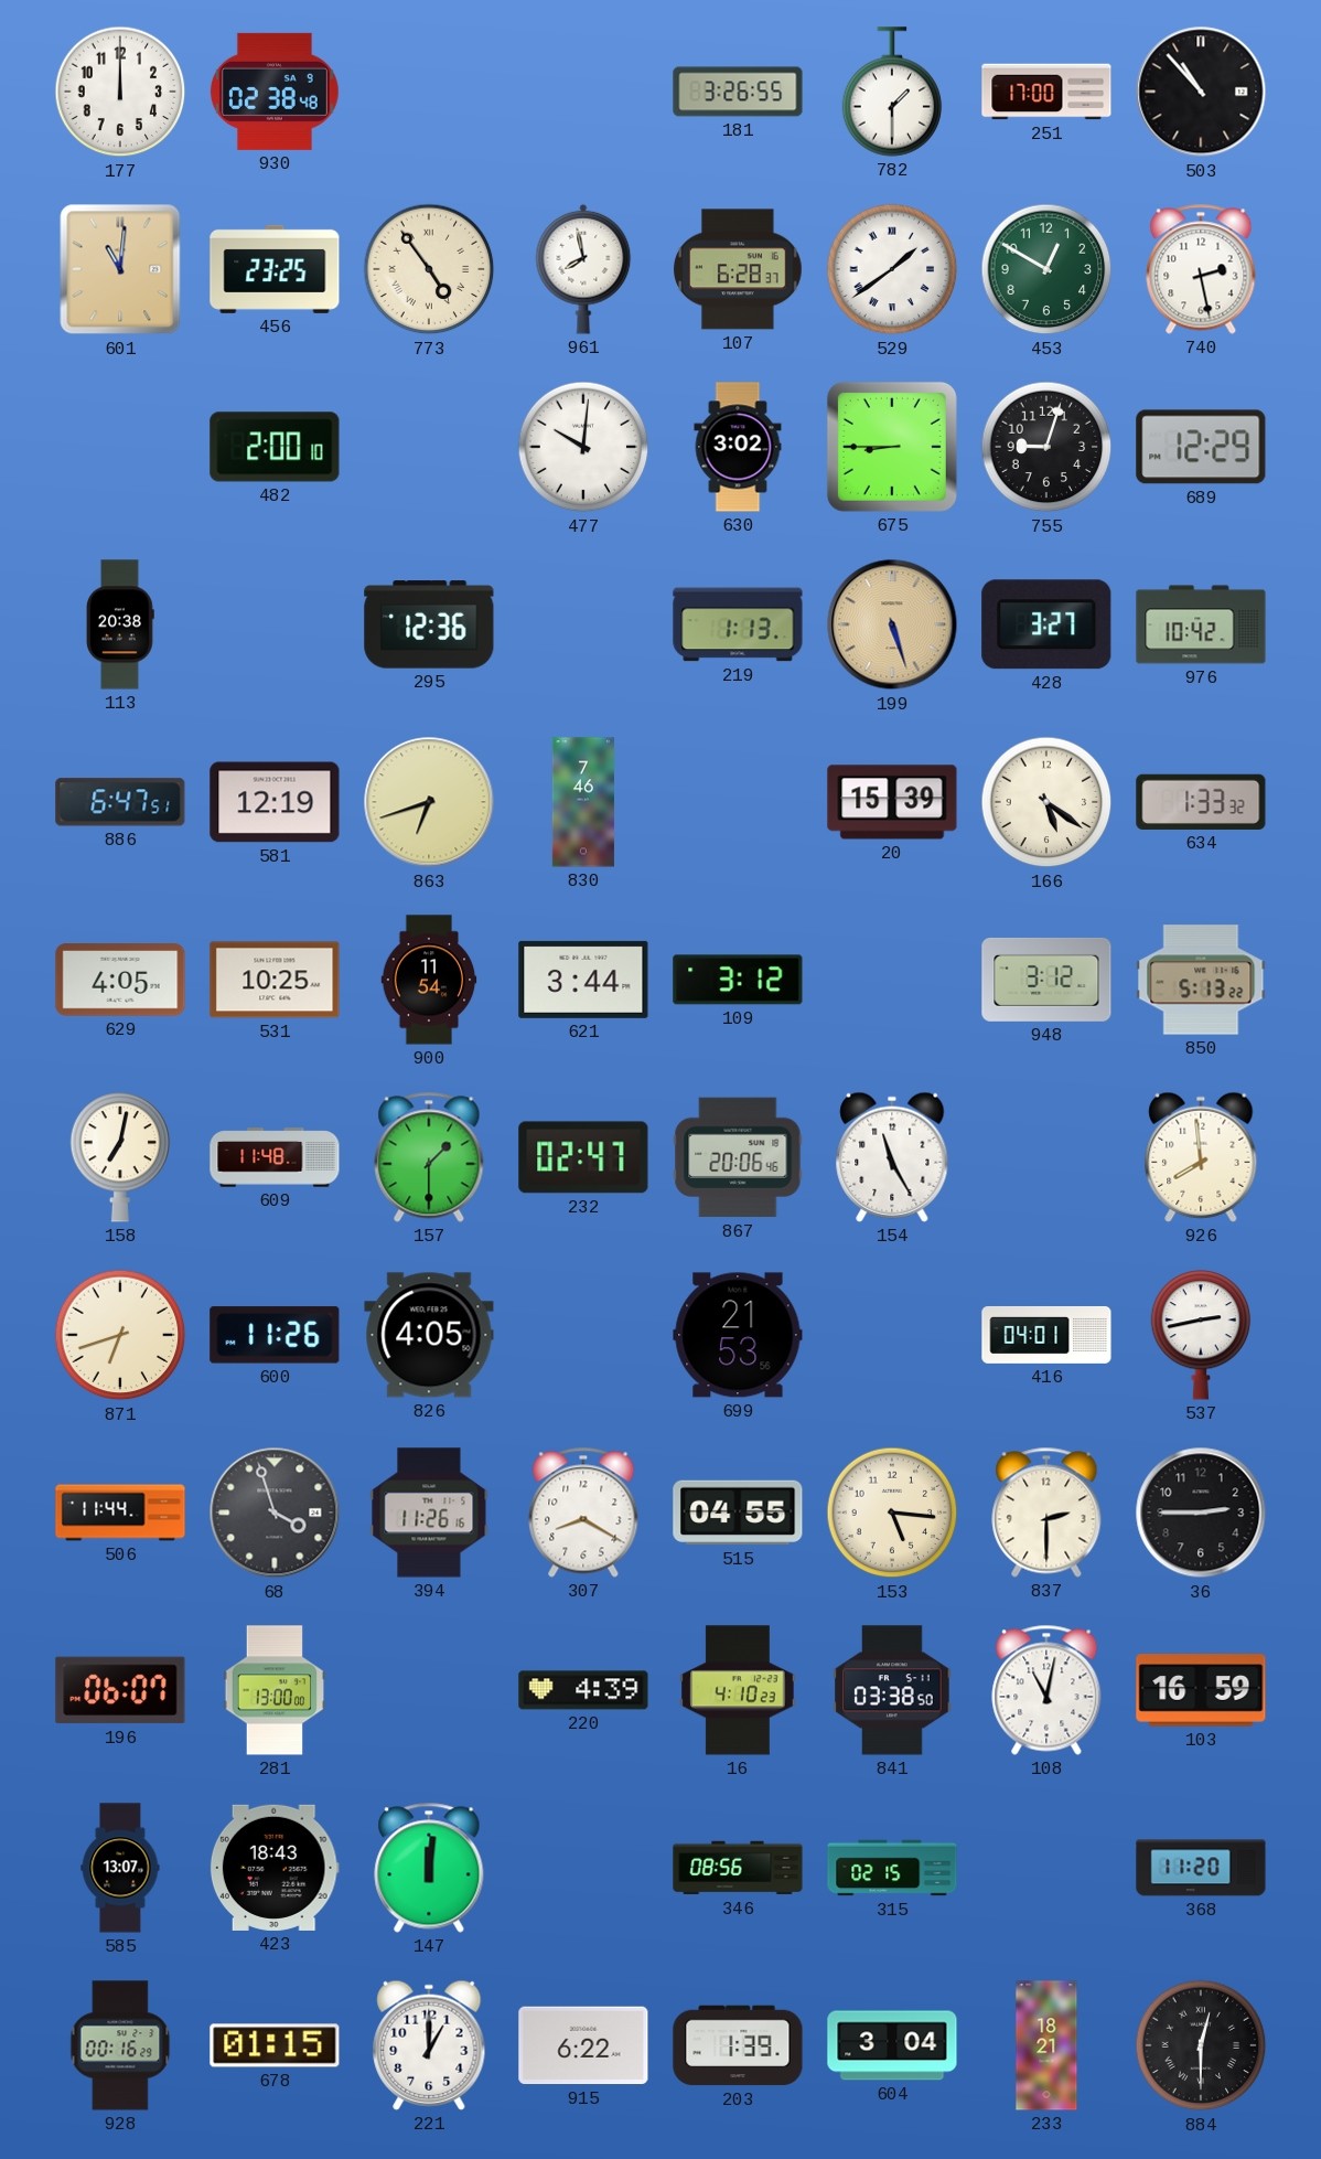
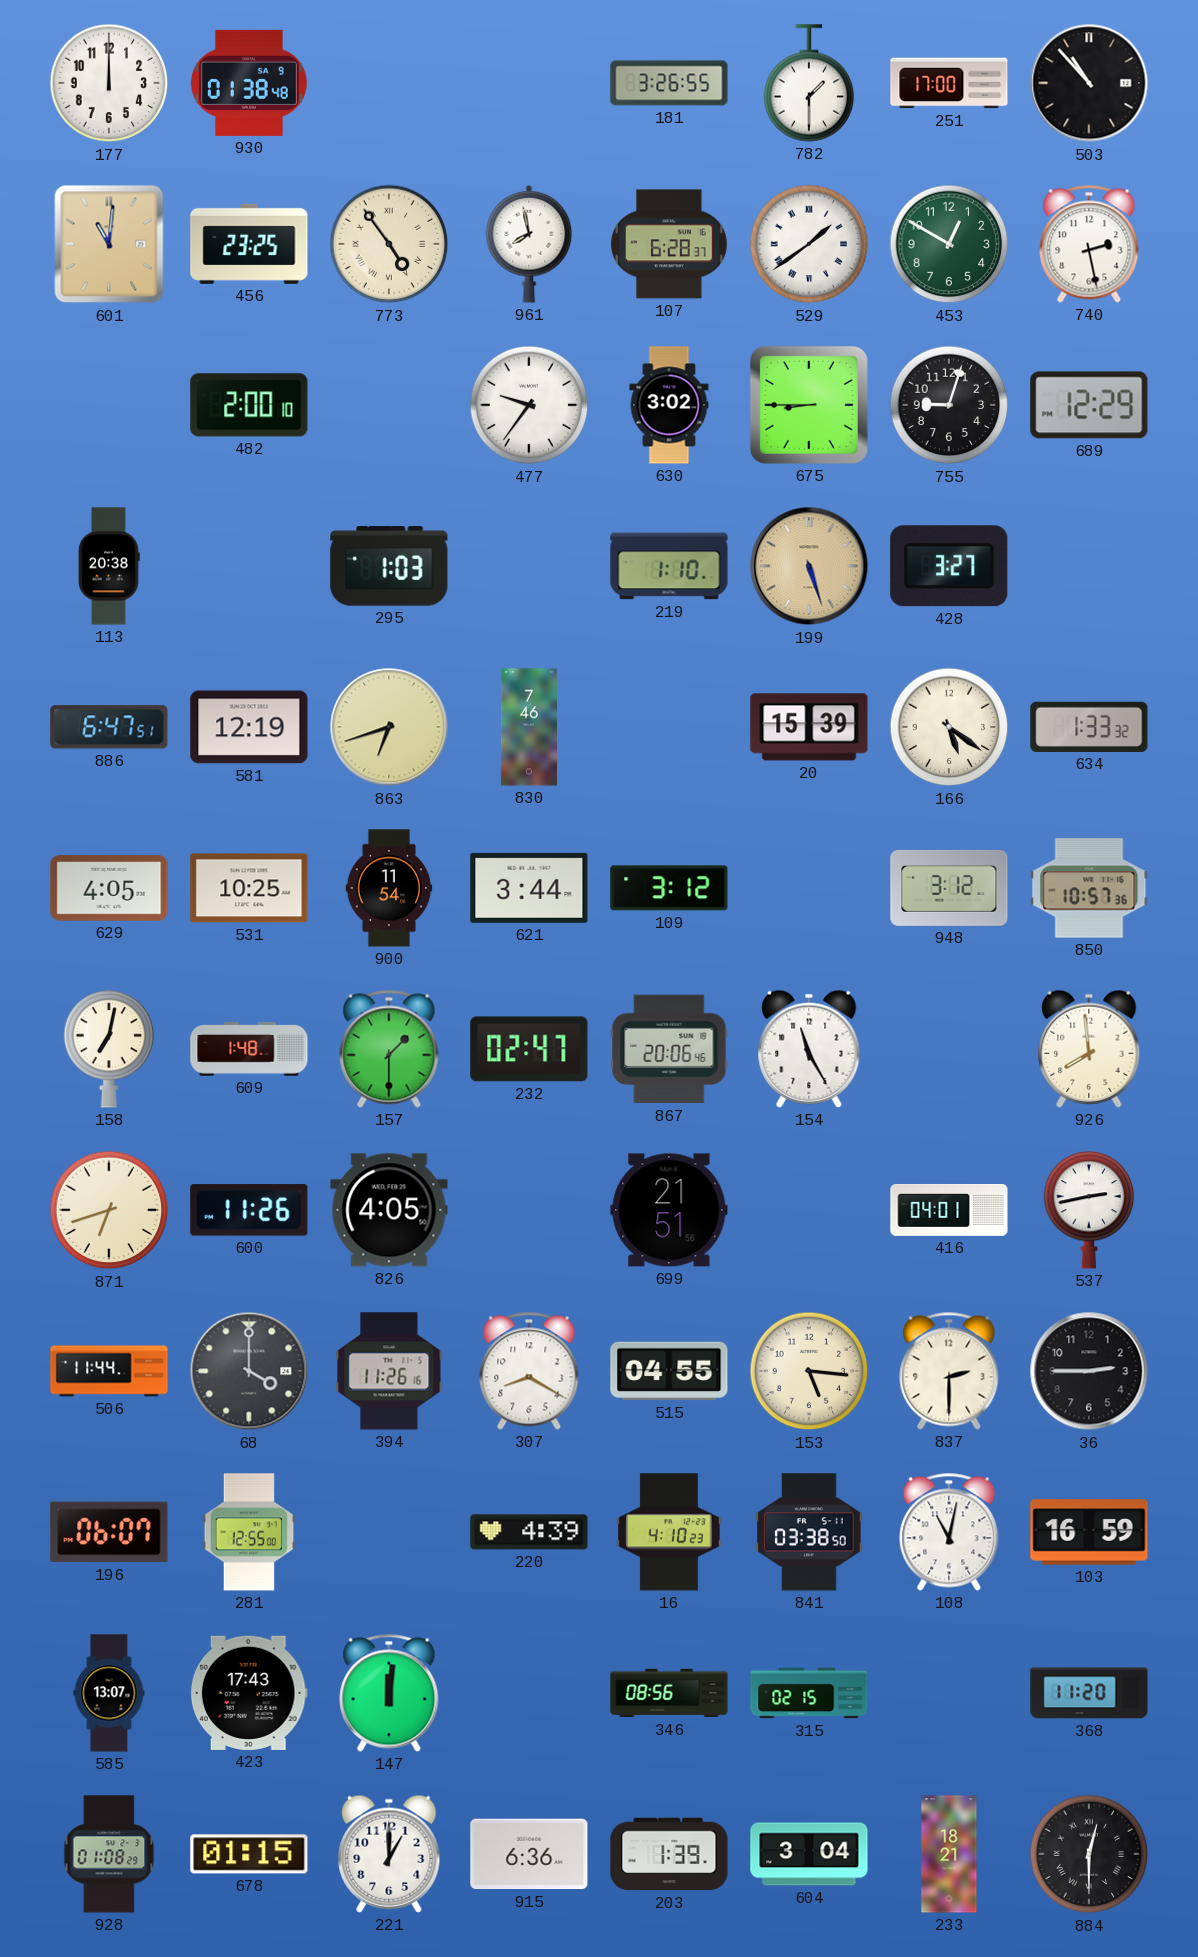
930: 02:38 -> 01:38
477: 10:01 -> 9:36
295: 12:36 -> 1:03
219: 1:13 -> 1:10
976: 10:42 -> none
850: 5:13 -> 10:57
609: 11:48 -> 1:48
699: 21:53 -> 21:51
68: 3:57 -> 4:00
281: 13:00 -> 12:55
423: 18:43 -> 17:43
928: 00:16 -> 01:08
915: 6:22 -> 6:36
